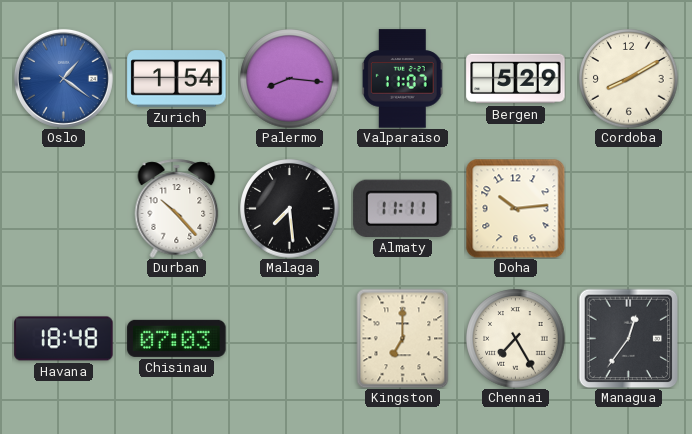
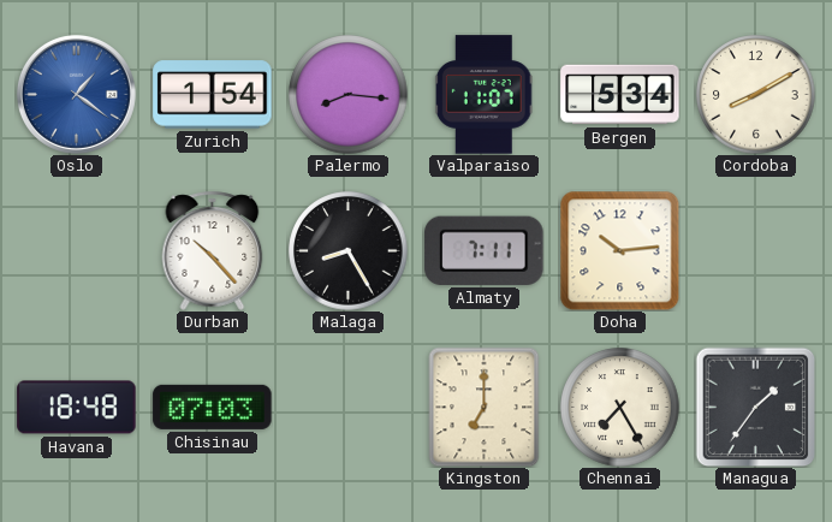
Bergen: 5:29 -> 5:34
Malaga: 7:29 -> 8:25
Almaty: 11:11 -> 7:11
Managua: 12:36 -> 1:36
